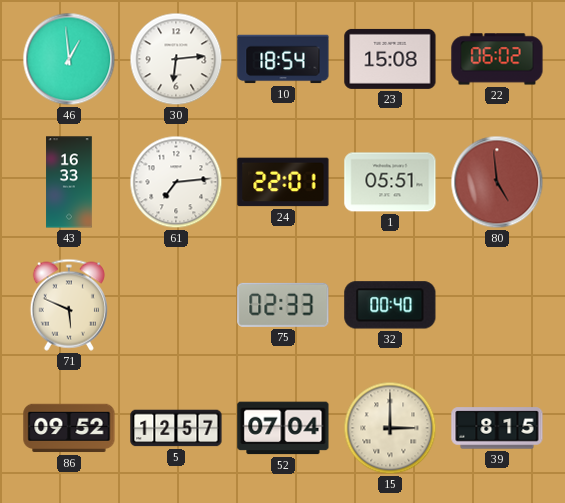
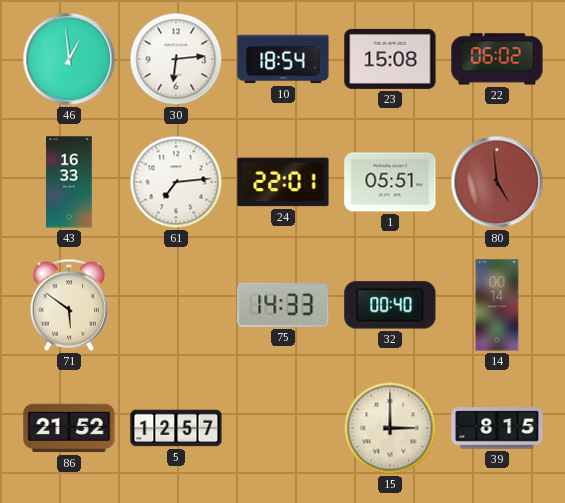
71: 5:49 -> 5:51
75: 02:33 -> 14:33
14: none -> 00:14
86: 09:52 -> 21:52
52: 07:04 -> none
